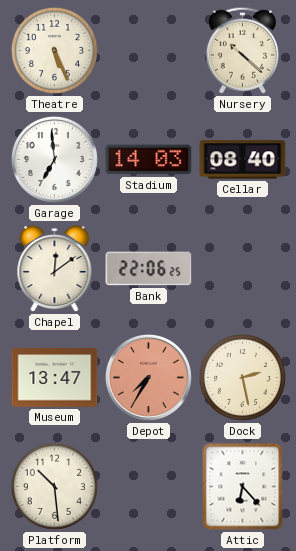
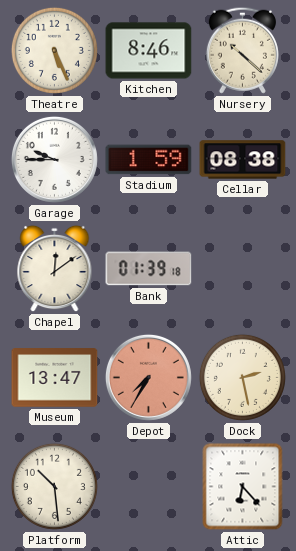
Kitchen: none -> 8:46
Garage: 6:59 -> 9:45
Stadium: 14:03 -> 1:59
Cellar: 08:40 -> 08:38
Bank: 22:06 -> 01:39
